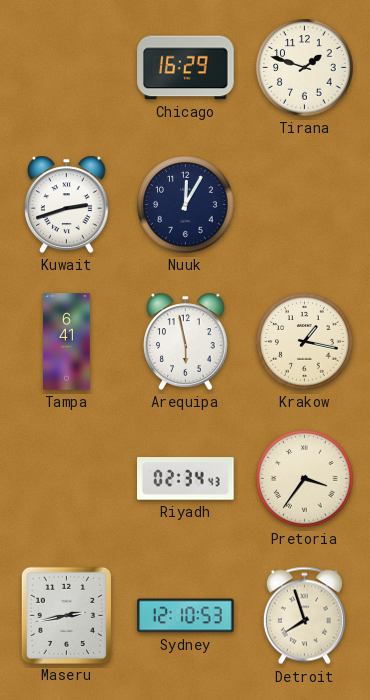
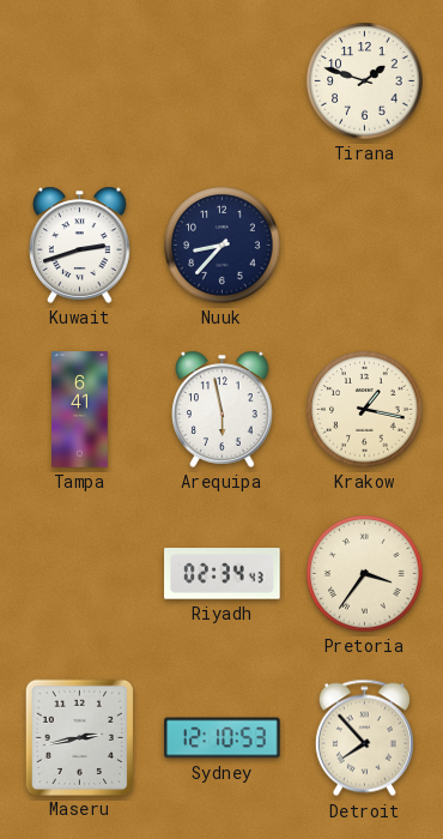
Chicago: 16:29 -> none
Nuuk: 12:05 -> 8:37
Detroit: 7:57 -> 7:53
